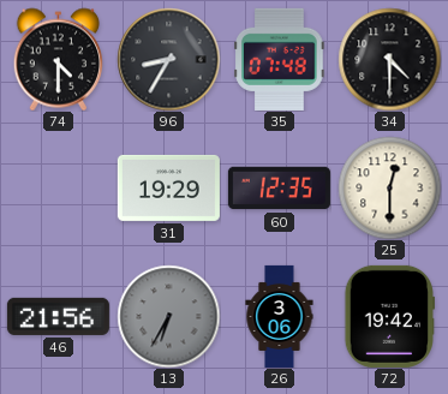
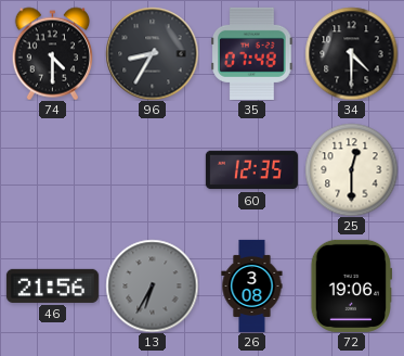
31: 19:29 -> none
26: 3:06 -> 3:08
72: 19:42 -> 19:06
